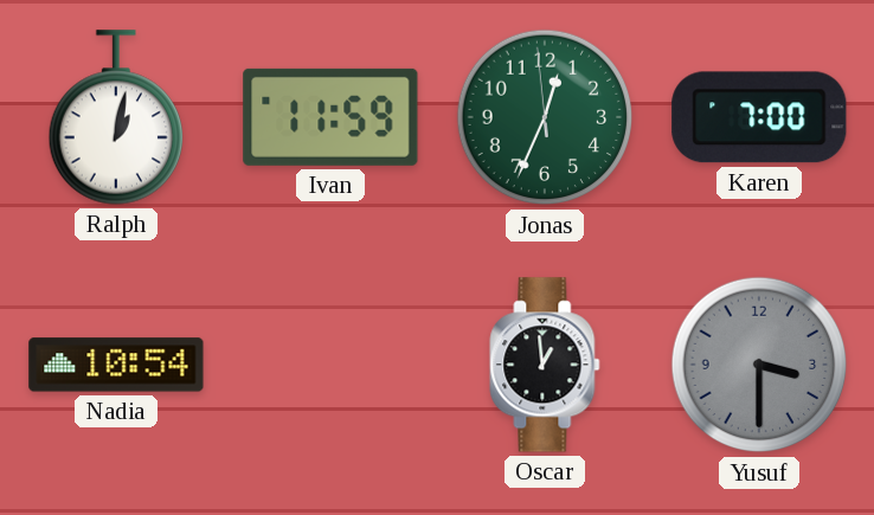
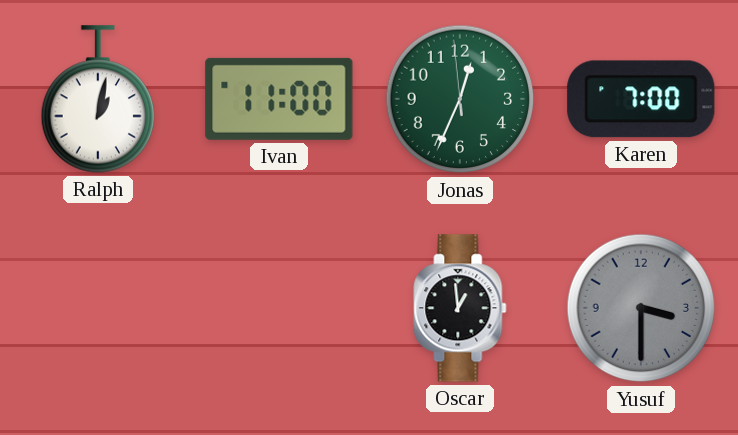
Ivan: 11:59 -> 11:00
Nadia: 10:54 -> none
